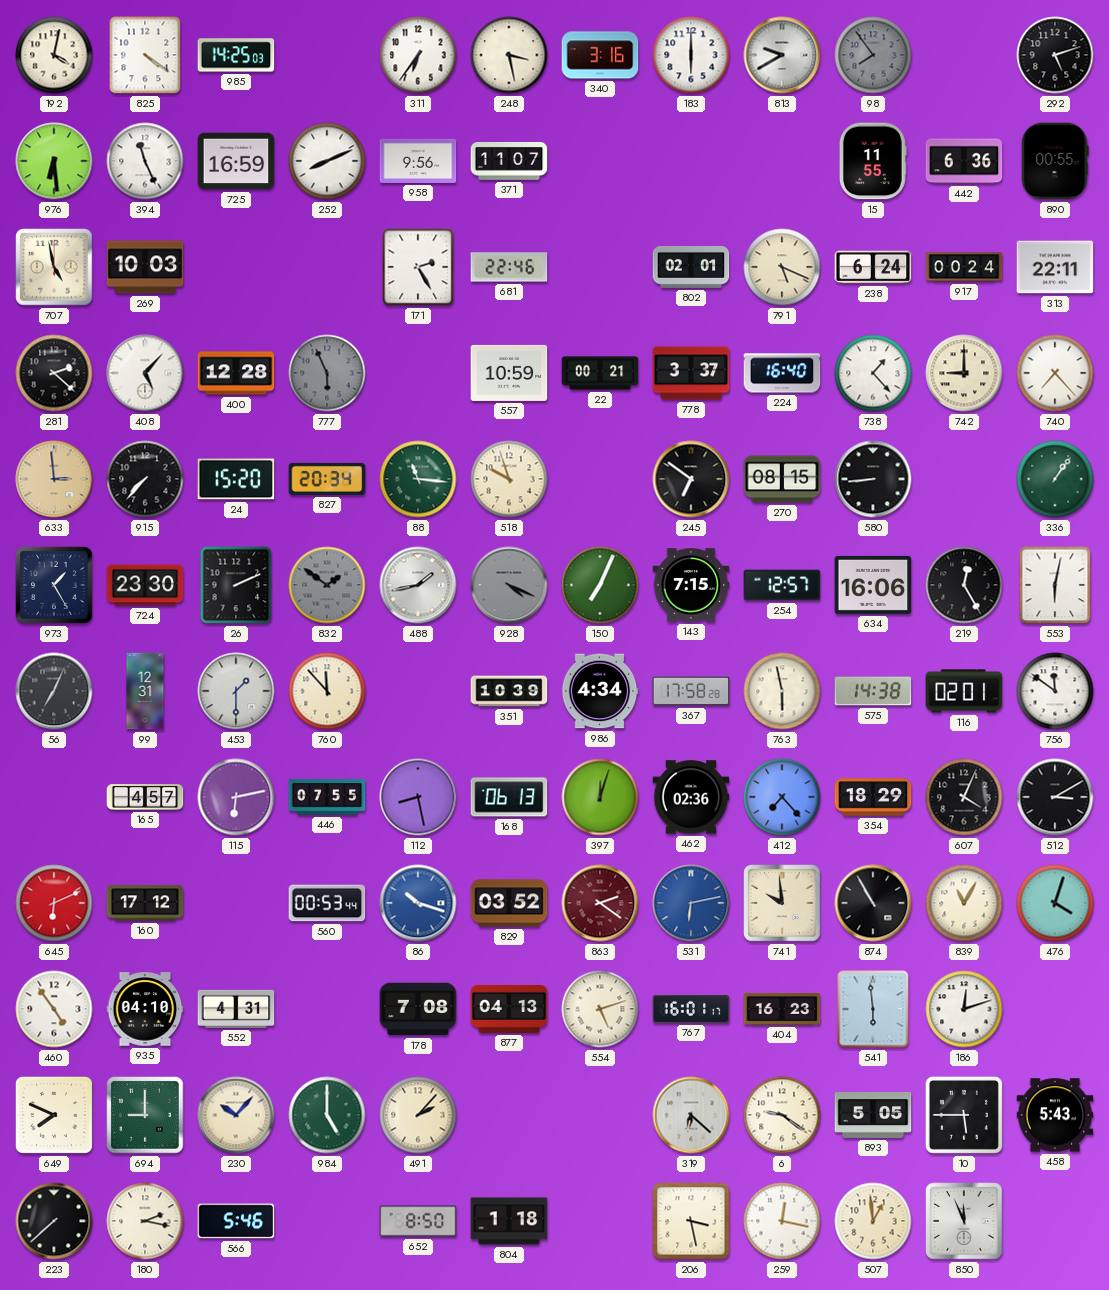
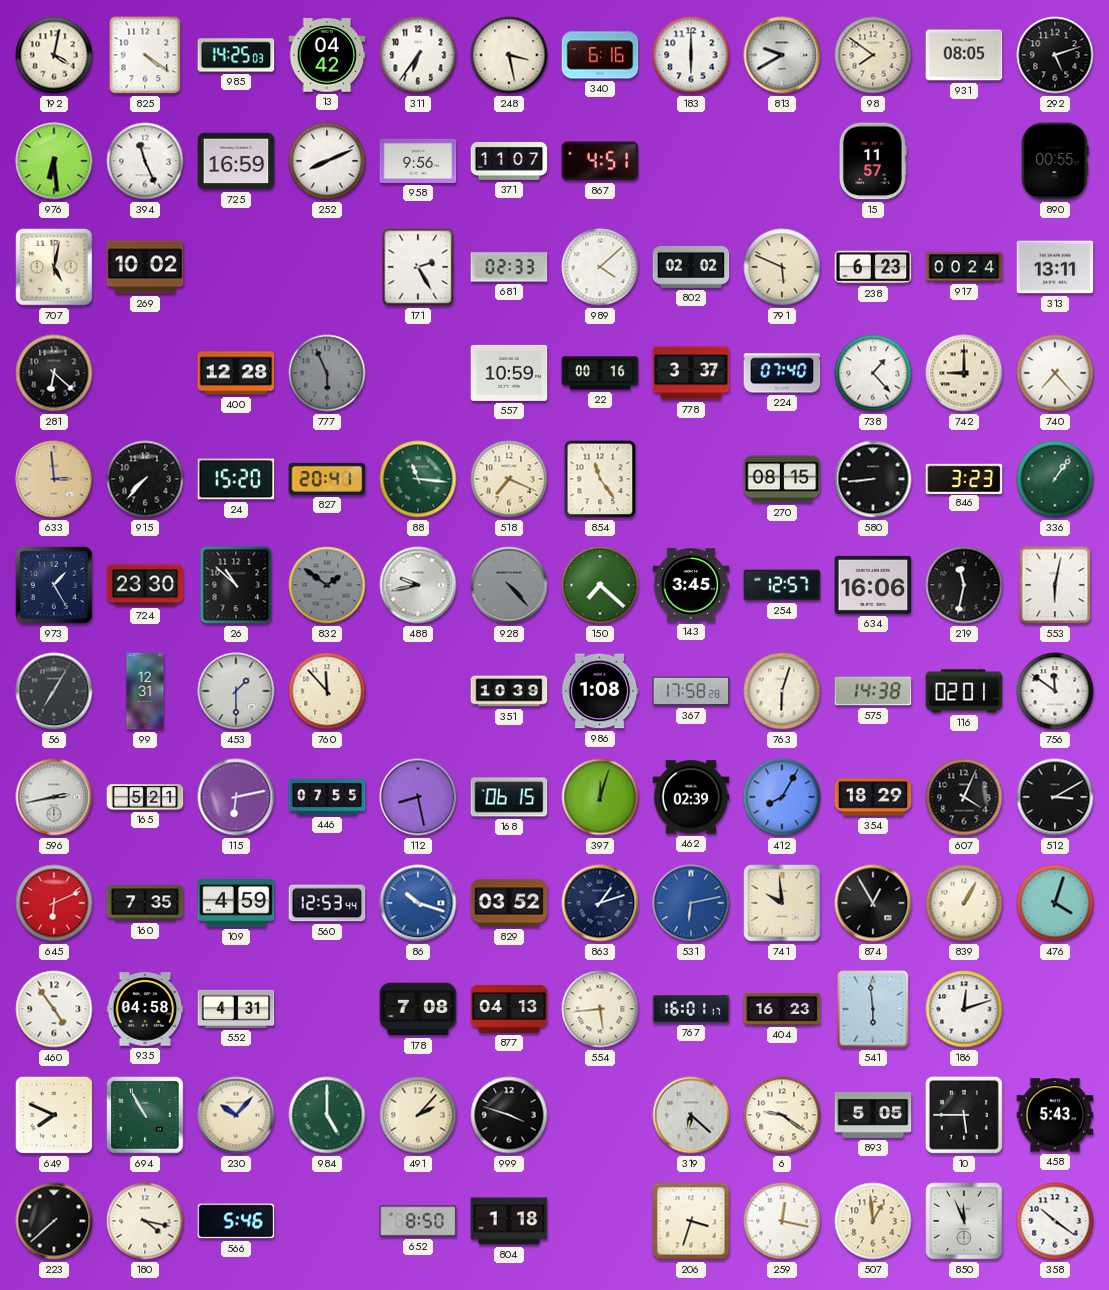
13: none -> 04:42
340: 3:16 -> 6:16
98: 7:54 -> 7:51
98 dial: grey -> cream
931: none -> 08:05
867: none -> 4:51
15: 11:55 -> 11:57
442: 6:36 -> none
707: 4:58 -> 5:02
269: 10:03 -> 10:02
681: 22:46 -> 02:33
989: none -> 4:08
802: 02:01 -> 02:02
791: 5:19 -> 5:49
238: 6:24 -> 6:23
313: 22:11 -> 13:11
281: 2:22 -> 6:22
408: 5:07 -> none
22: 00:21 -> 00:16
224: 16:40 -> 07:40
827: 20:34 -> 20:41
518: 9:57 -> 7:19
854: none -> 11:24
245: 6:51 -> none
846: none -> 3:23
26: 2:11 -> 10:52
488: 1:43 -> 9:43
928: 4:19 -> 4:23
150: 7:04 -> 7:22
143: 7:15 -> 3:45
219: 12:25 -> 11:32
56: 7:04 -> 7:05
986: 4:34 -> 1:08
763: 5:58 -> 6:03
596: none -> 2:43
165: 4:57 -> 5:21
168: 06:13 -> 06:15
462: 02:36 -> 02:39
412: 7:23 -> 8:05
160: 17:12 -> 7:35
109: none -> 4:59
560: 00:53 -> 12:53
863: 2:21 -> 1:12
863 dial: burgundy -> navy
874: 10:55 -> 12:55
839: 11:05 -> 1:05
935: 04:10 -> 04:58
554: 5:12 -> 5:44
694: 9:00 -> 10:55
999: none -> 3:48
180: 2:17 -> 4:17
206: 3:28 -> 3:33
358: none -> 10:21
